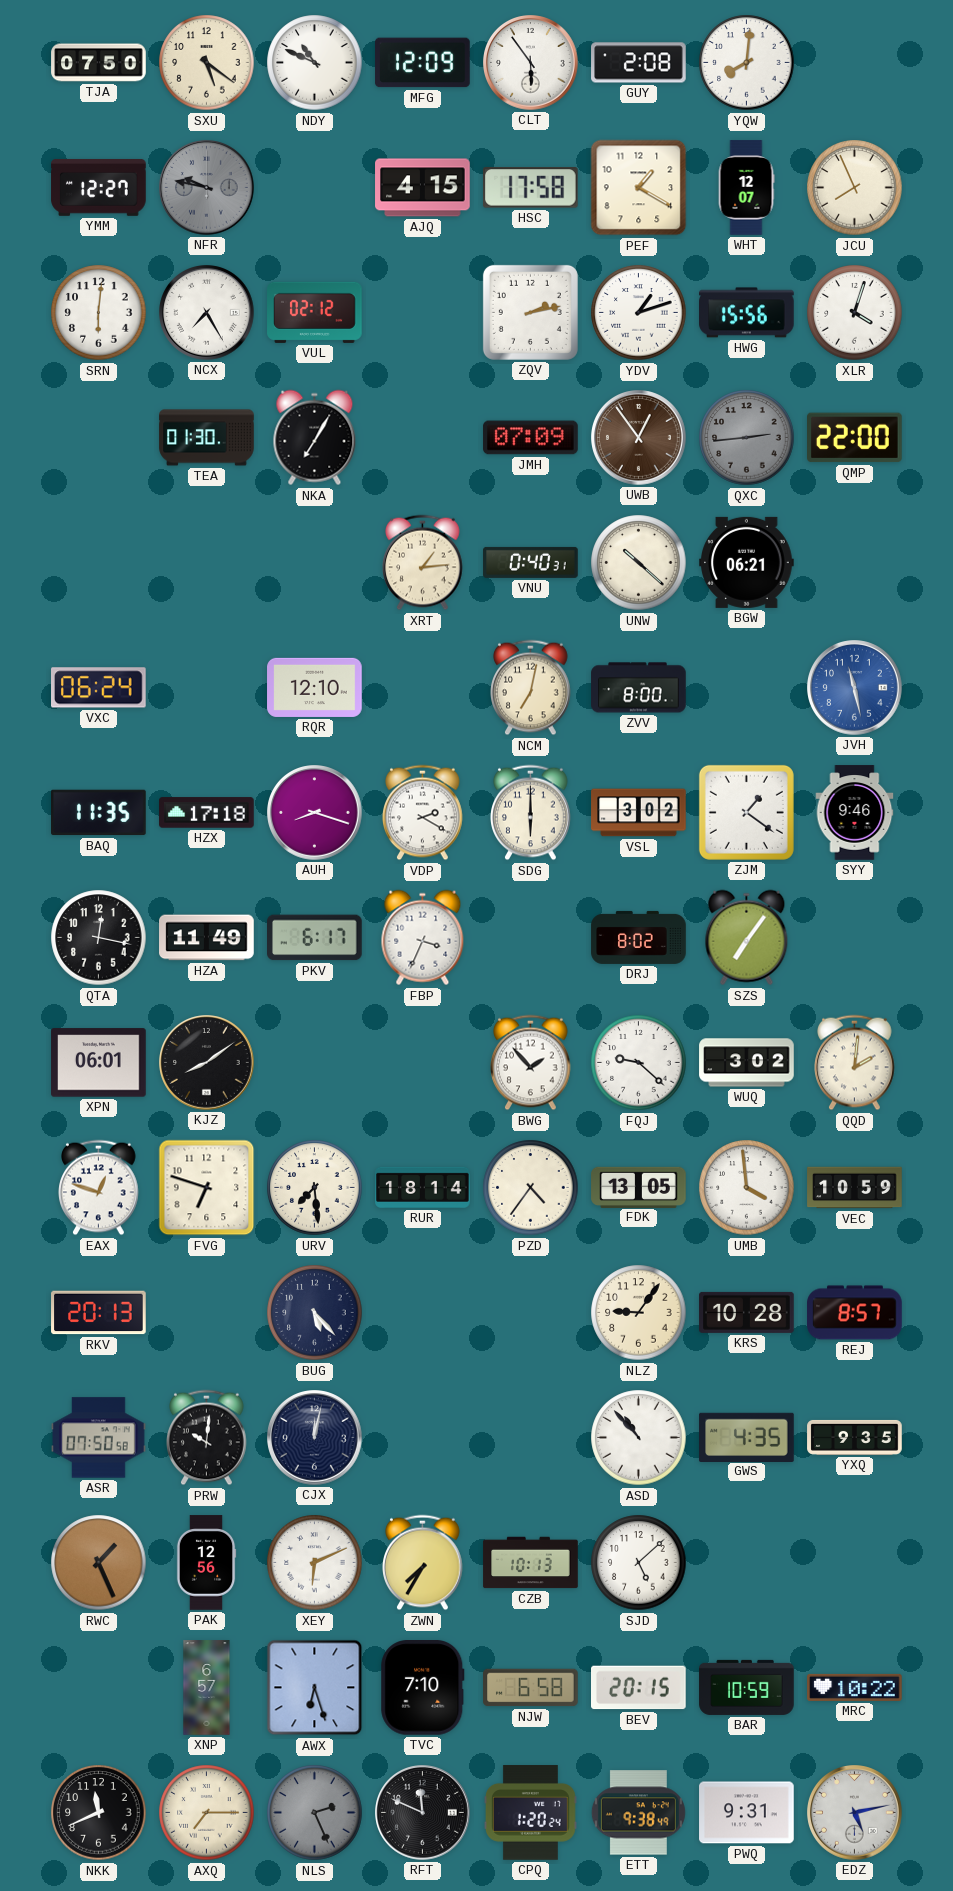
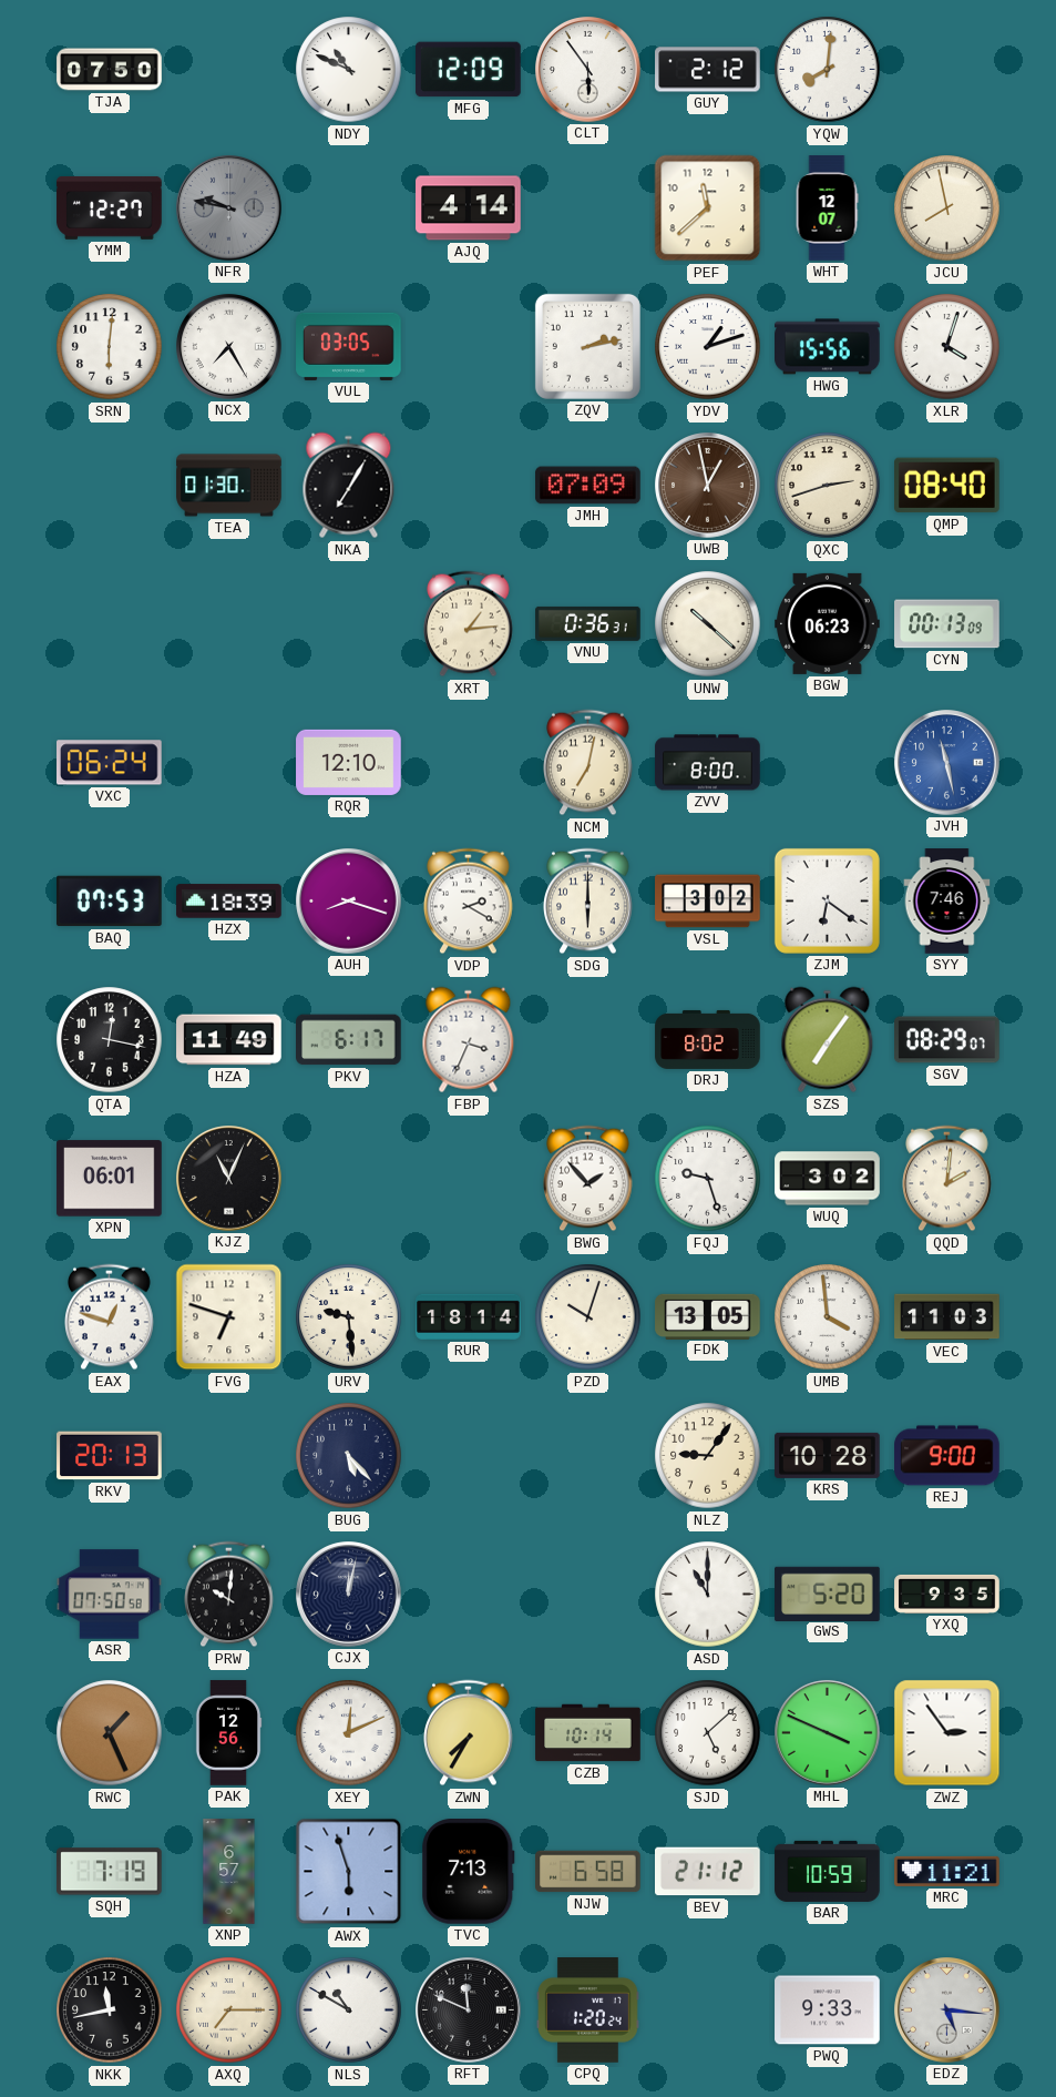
SXU: 5:21 -> none
GUY: 2:08 -> 2:12
AJQ: 4:15 -> 4:14
HSC: 17:58 -> none
PEF: 1:20 -> 11:38
JCU: 7:56 -> 7:58
VUL: 02:12 -> 03:05
UWB: 12:54 -> 12:58
QXC: 2:44 -> 2:42
QXC dial: grey -> cream
QMP: 22:00 -> 08:40
VNU: 0:40 -> 0:36
BGW: 06:21 -> 06:23
CYN: none -> 00:13
BAQ: 11:35 -> 07:53
HZX: 17:18 -> 18:39
ZJM: 1:21 -> 6:21
SYY: 9:46 -> 7:46
SGV: none -> 08:29
KJZ: 8:09 -> 11:04
FQJ: 9:22 -> 9:27
URV: 7:29 -> 9:29
PZD: 4:36 -> 10:03
VEC: 10:59 -> 11:03
REJ: 8:57 -> 9:00
ASD: 10:53 -> 11:00
GWS: 4:35 -> 5:20
XEY: 6:11 -> 12:11
CZB: 10:13 -> 10:14
MHL: none -> 3:49
ZWZ: none -> 2:54
SQH: none -> 7:19
AWX: 6:27 -> 5:57
TVC: 7:10 -> 7:13
BEV: 20:15 -> 21:12
MRC: 10:22 -> 11:21
NKK: 11:41 -> 11:43
NLS: 2:26 -> 10:50
NLS dial: grey -> white
ETT: 9:38 -> none
PWQ: 9:31 -> 9:33
EDZ: 5:13 -> 5:16
